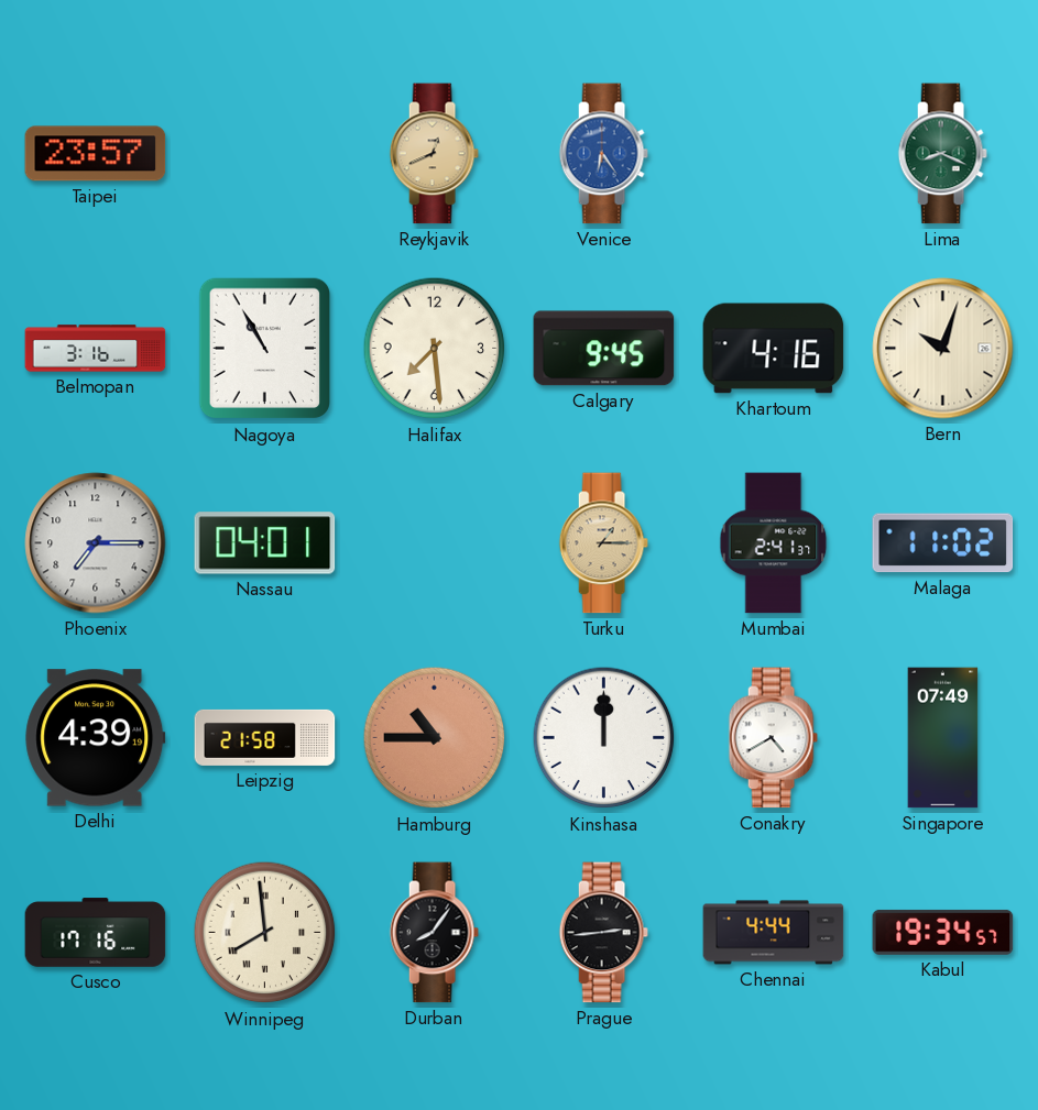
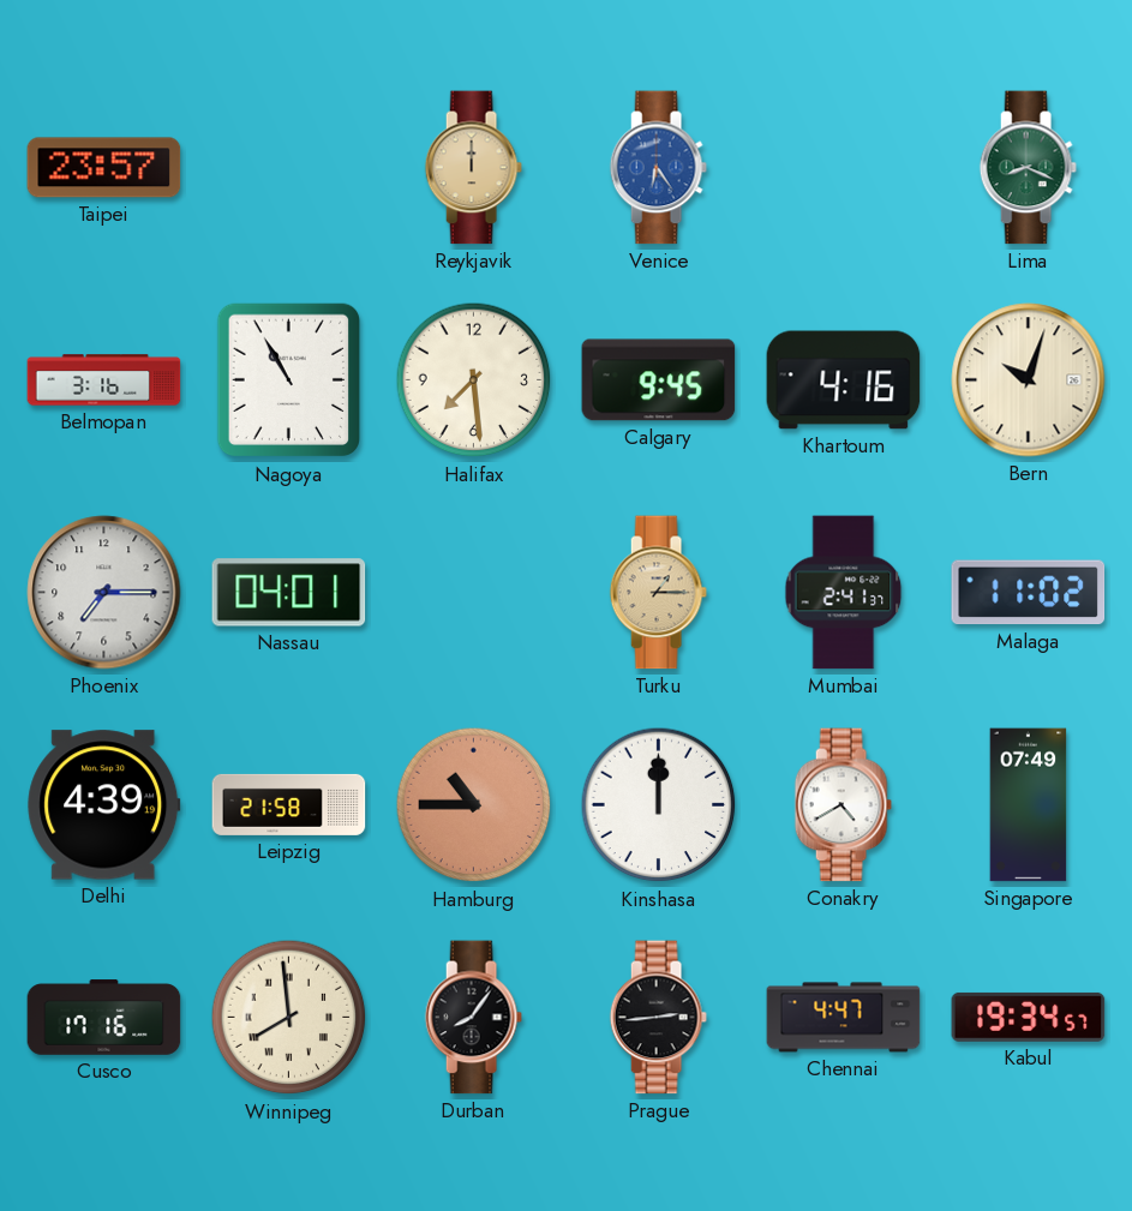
Reykjavik: 12:41 -> 12:00
Chennai: 4:44 -> 4:47
